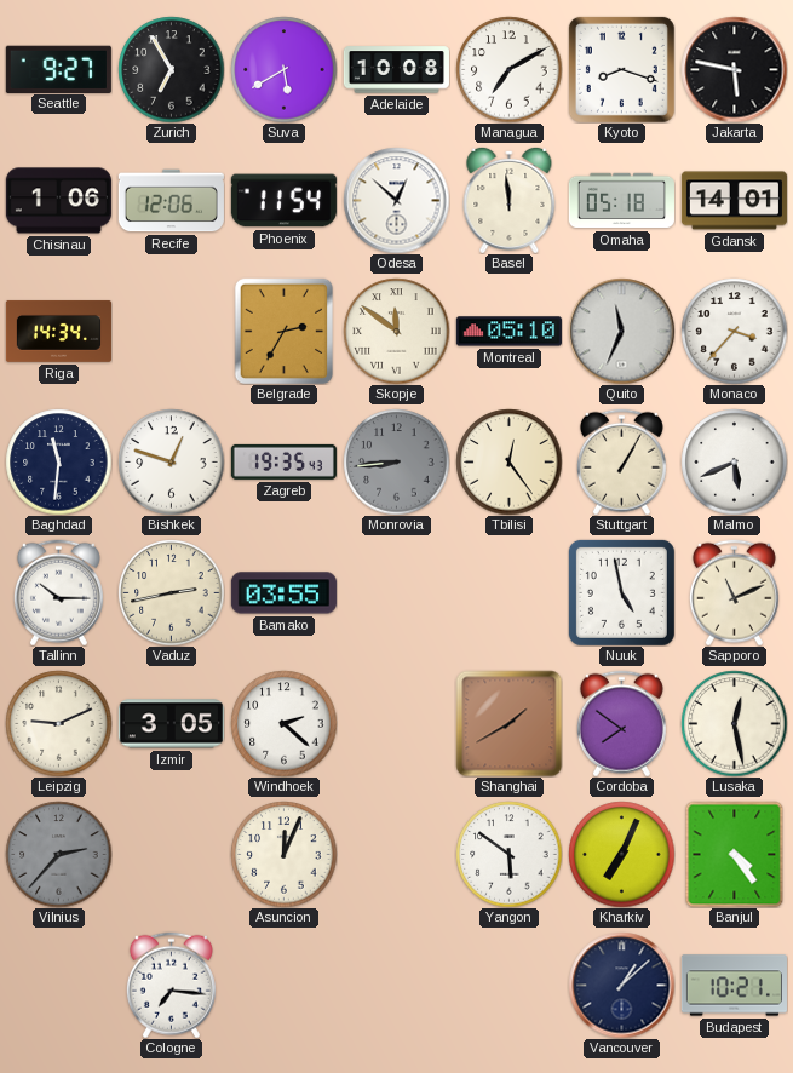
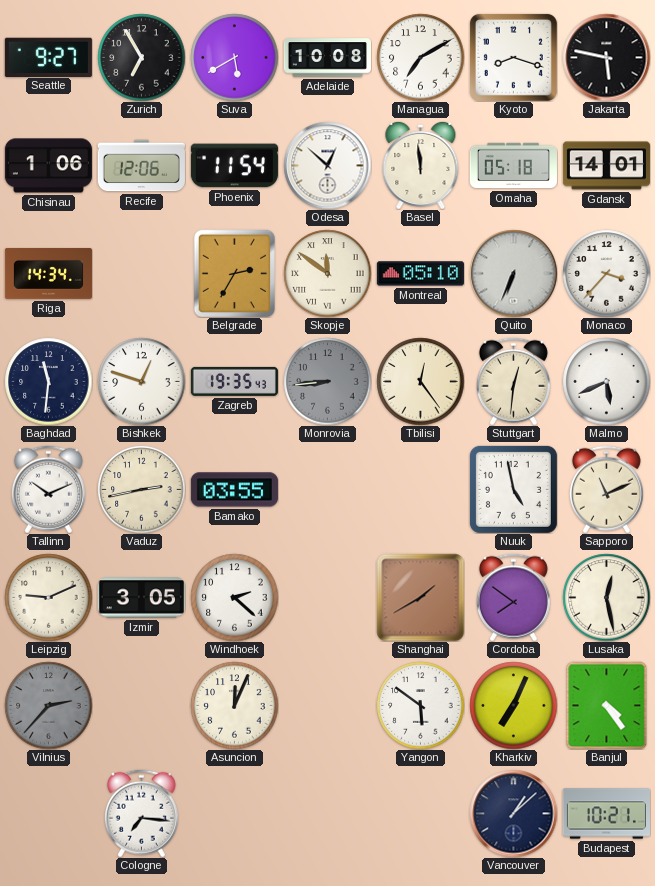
Quito: 11:34 -> 6:34
Stuttgart: 1:05 -> 12:31
Tallinn: 10:15 -> 10:11
